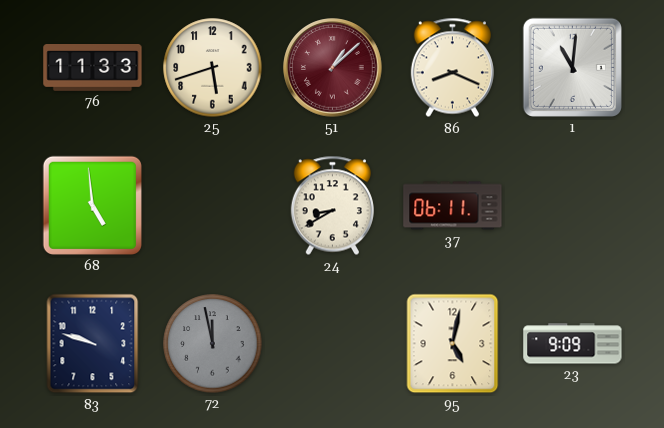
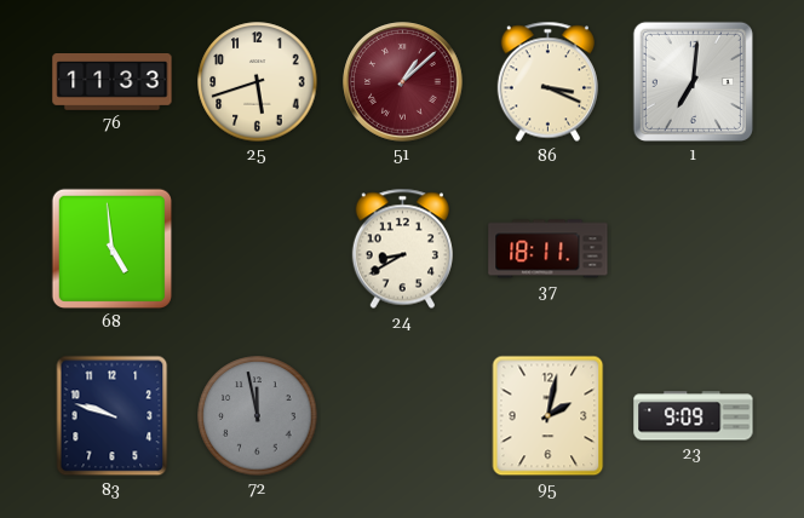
86: 8:19 -> 3:19
1: 11:01 -> 7:01
37: 06:11 -> 18:11
95: 5:02 -> 2:02
